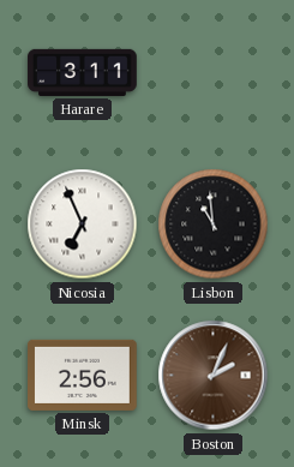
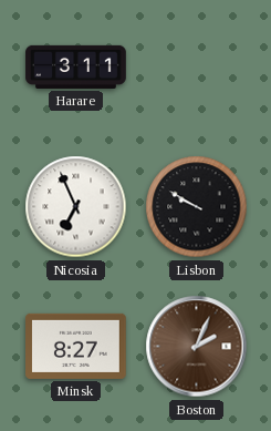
Lisbon: 10:59 -> 9:50
Minsk: 2:56 -> 8:27
